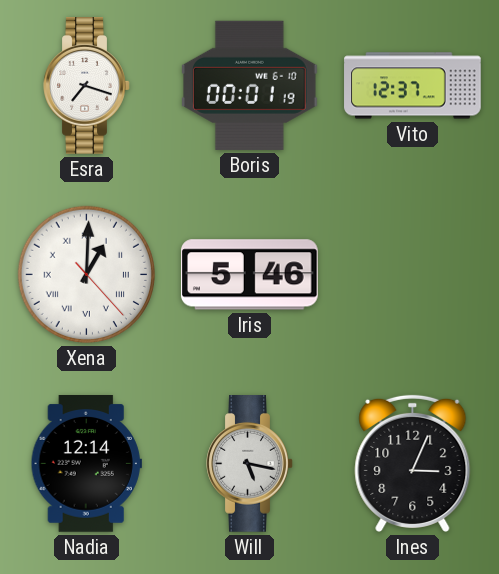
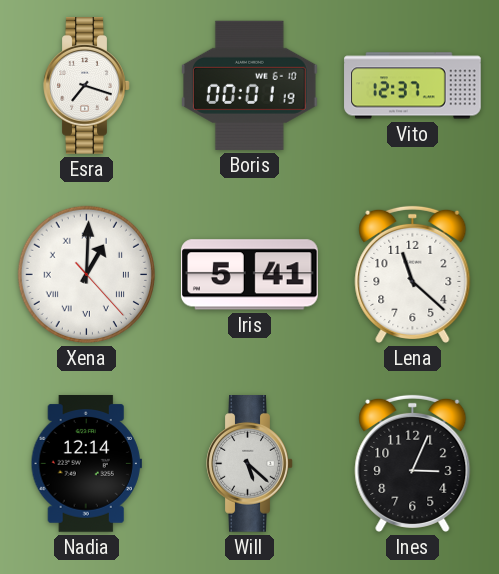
Iris: 5:46 -> 5:41
Lena: none -> 11:22
Will: 5:17 -> 5:22
